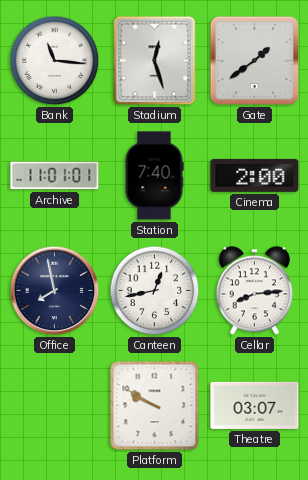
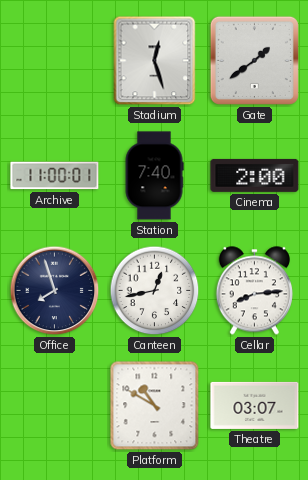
Bank: 11:16 -> none
Archive: 11:01 -> 11:00
Office: 7:58 -> 7:57
Platform: 9:50 -> 10:50
